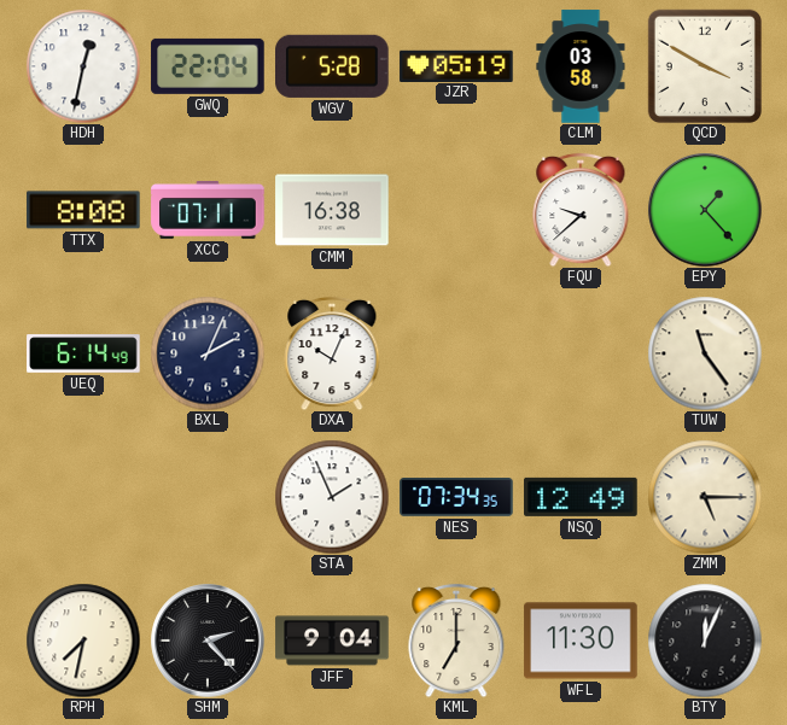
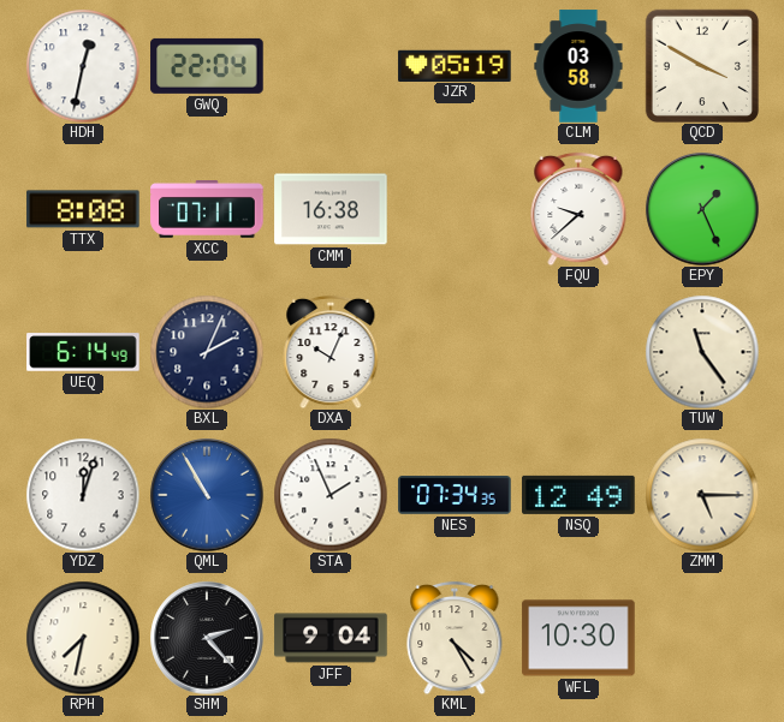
WGV: 5:28 -> none
EPY: 1:23 -> 1:26
YDZ: none -> 12:03
QML: none -> 10:55
KML: 7:00 -> 4:25
WFL: 11:30 -> 10:30
BTY: 12:04 -> none
